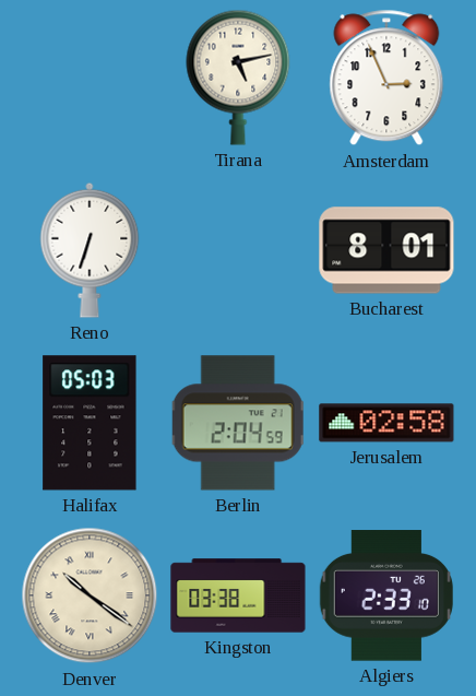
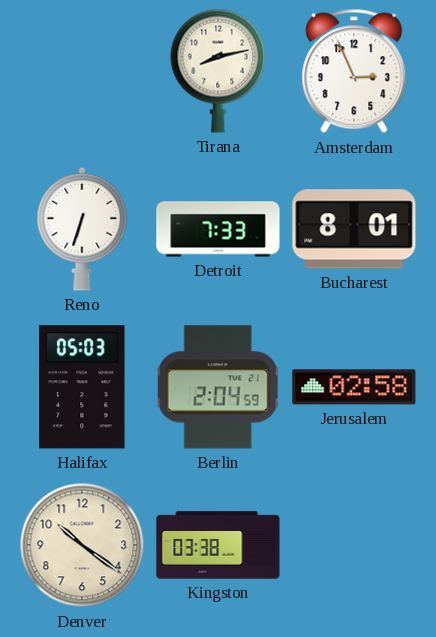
Tirana: 5:13 -> 8:13
Detroit: none -> 7:33
Denver numerals: Roman -> Arabic
Algiers: 2:33 -> none
